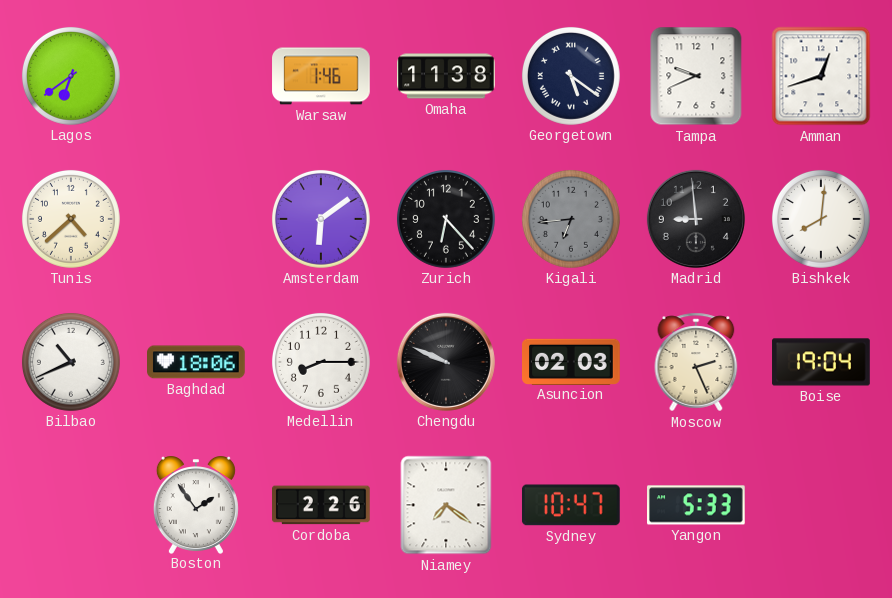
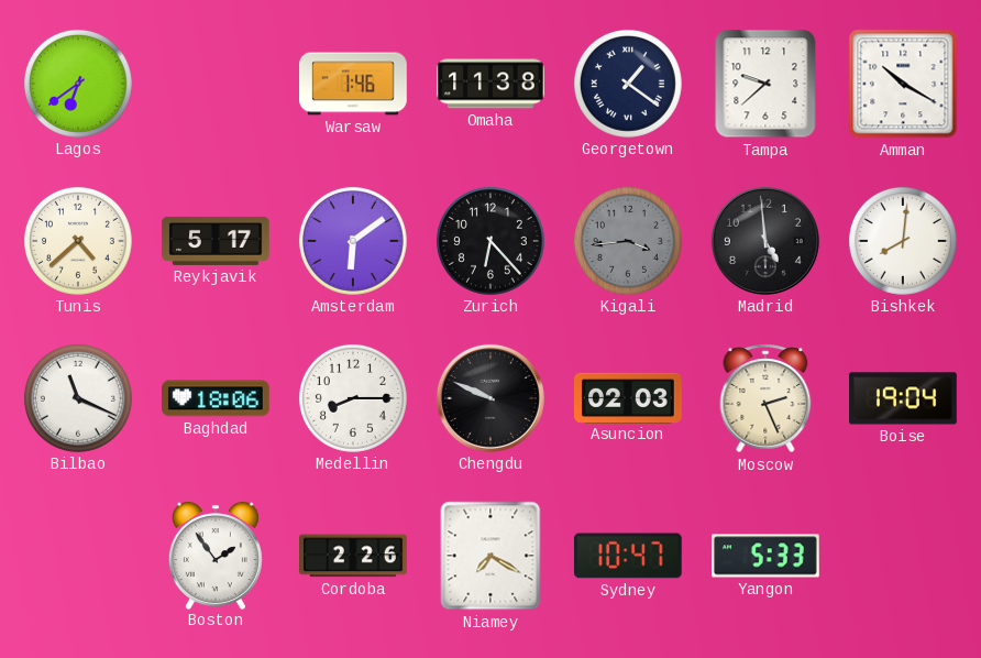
Georgetown: 5:21 -> 1:21
Tampa: 9:41 -> 9:38
Amman: 12:42 -> 10:20
Reykjavik: none -> 5:17
Kigali: 6:44 -> 3:44
Madrid: 8:59 -> 4:59
Bilbao: 10:41 -> 11:19
Niamey: 7:21 -> 7:20
